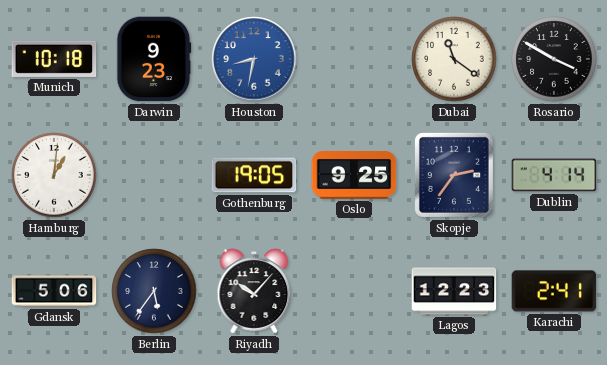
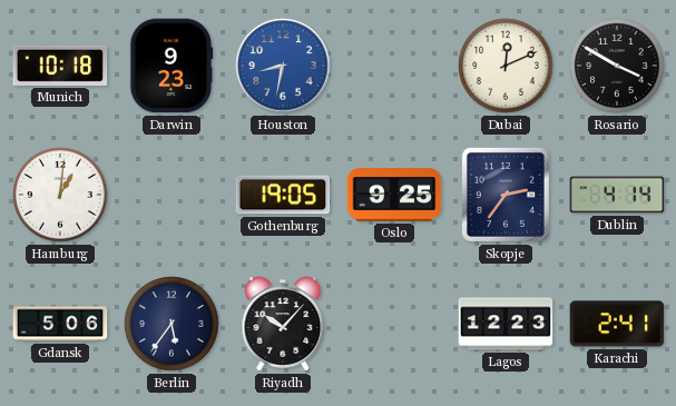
Dubai: 11:21 -> 12:11
